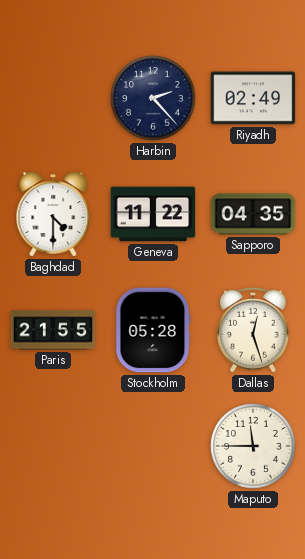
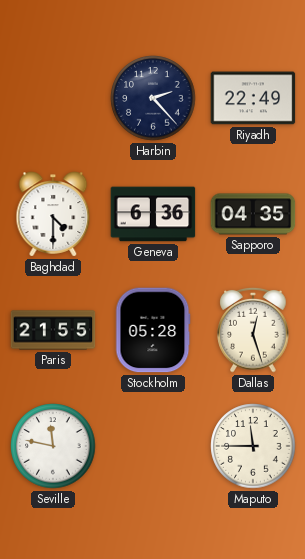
Riyadh: 02:49 -> 22:49
Geneva: 11:22 -> 6:36
Seville: none -> 11:47
